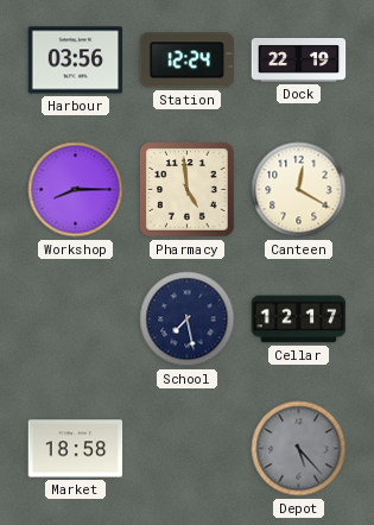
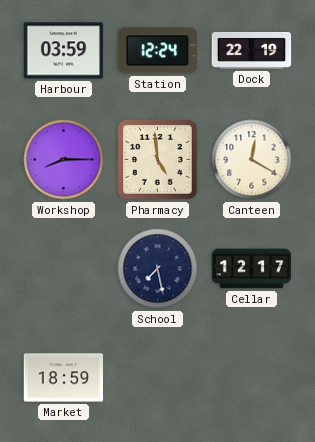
Harbour: 03:56 -> 03:59
Market: 18:58 -> 18:59
Depot: 5:23 -> none
